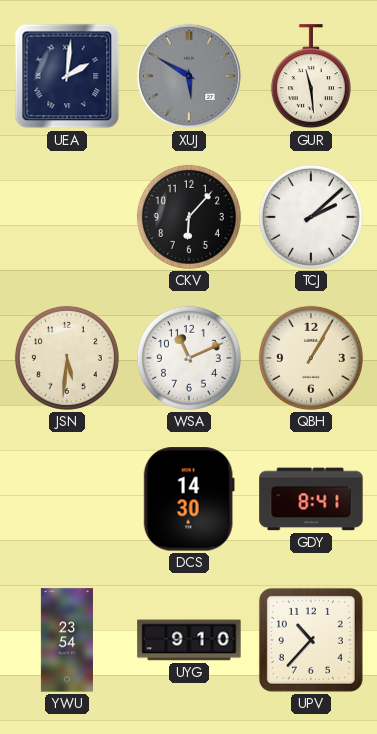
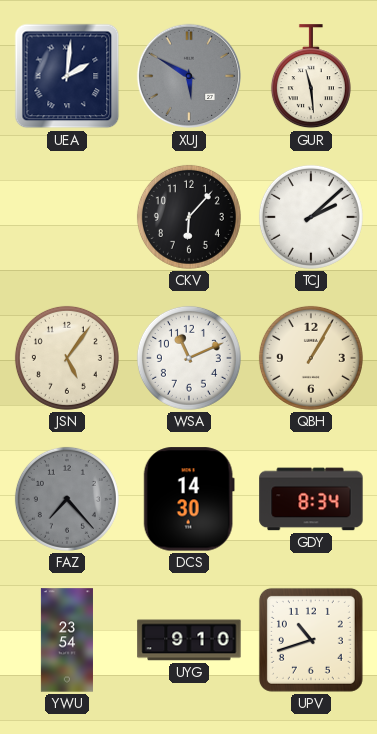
JSN: 5:31 -> 5:06
FAZ: none -> 7:23
GDY: 8:41 -> 8:34
UPV: 10:37 -> 10:42
